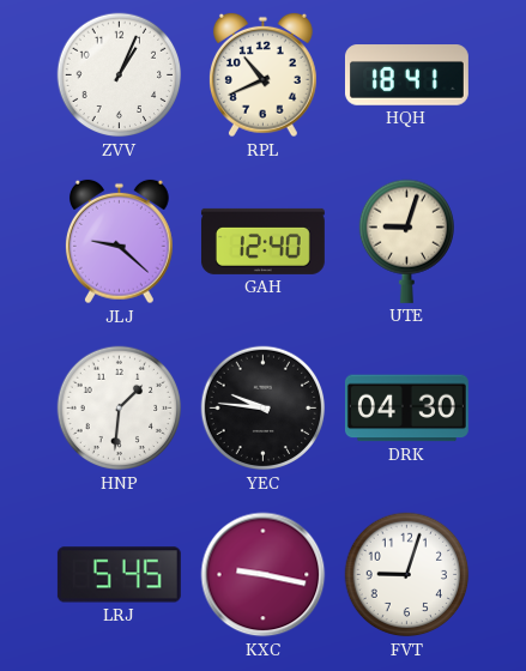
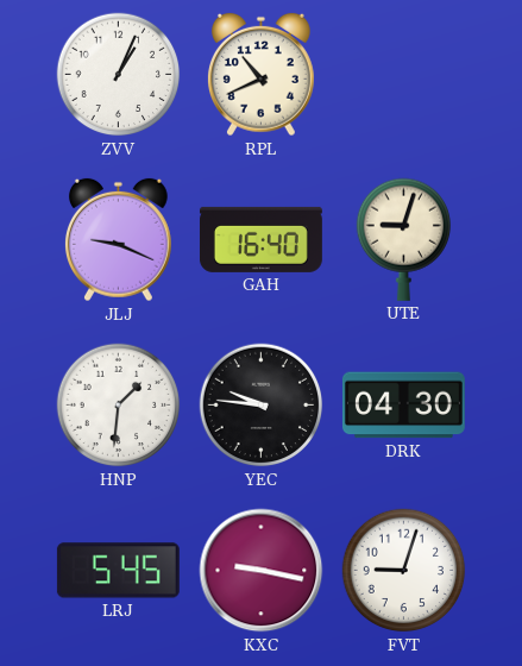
HQH: 18:41 -> none
JLJ: 9:22 -> 9:19
GAH: 12:40 -> 16:40
